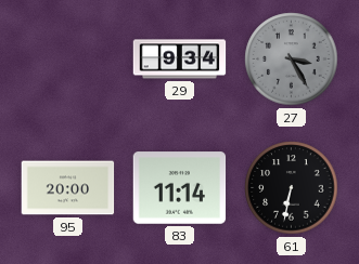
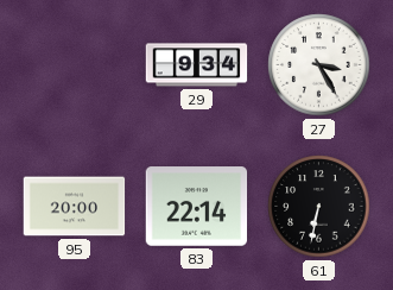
27 dial: grey -> white
83: 11:14 -> 22:14
